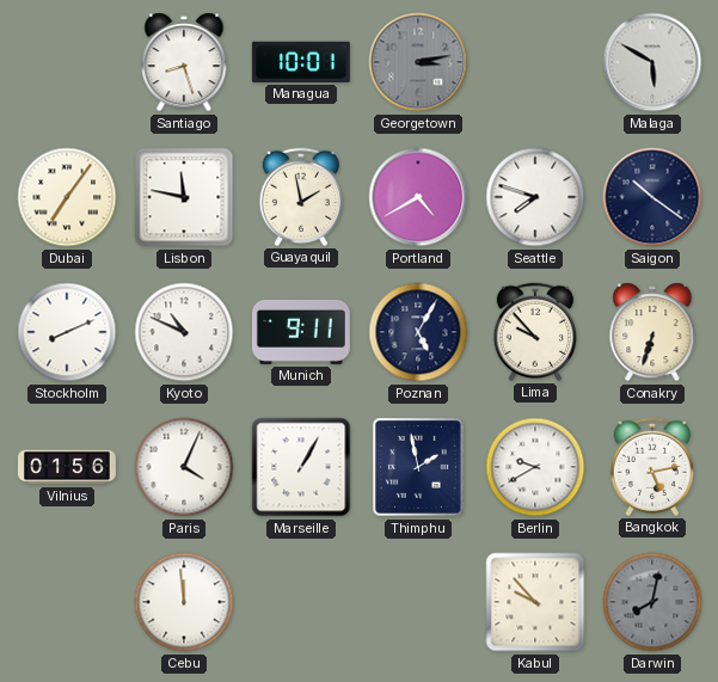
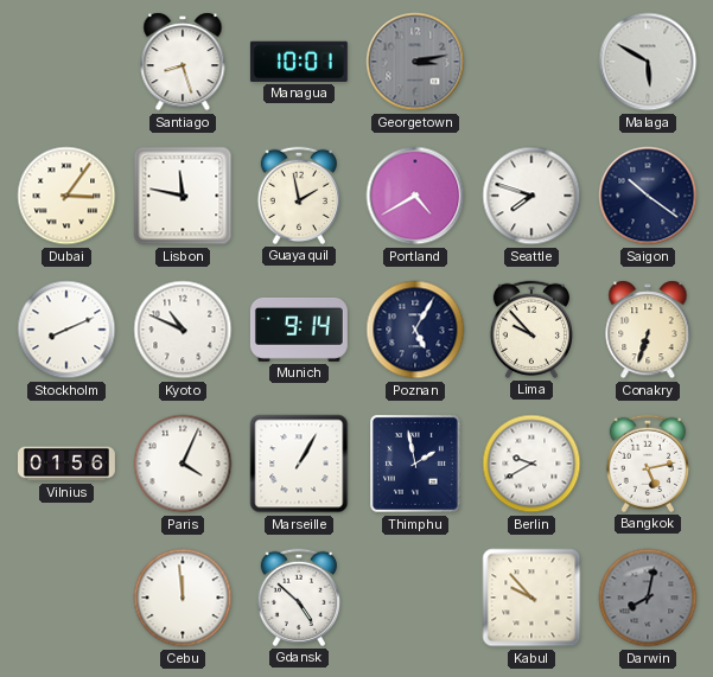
Dubai: 7:06 -> 3:06
Munich: 9:11 -> 9:14
Gdansk: none -> 4:52
